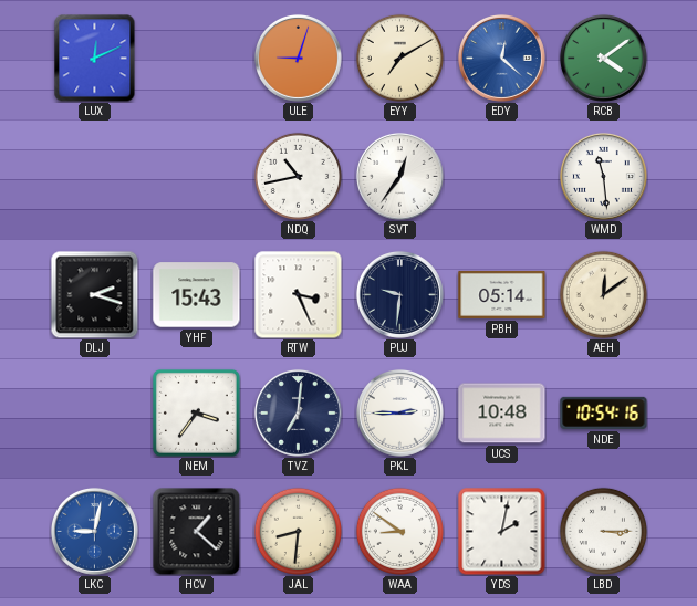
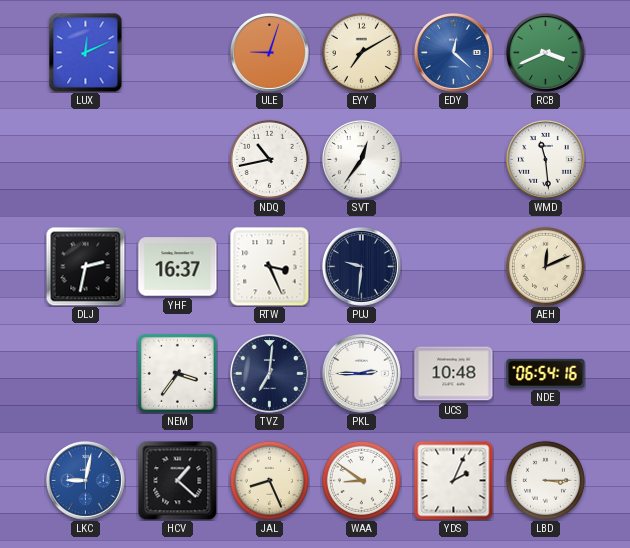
RCB: 4:09 -> 3:41
DLJ: 2:18 -> 2:32
YHF: 15:43 -> 16:37
PBH: 05:14 -> none
AEH: 12:09 -> 12:11
NDE: 10:54 -> 06:54
JAL: 8:31 -> 8:26
YDS: 2:02 -> 2:04
